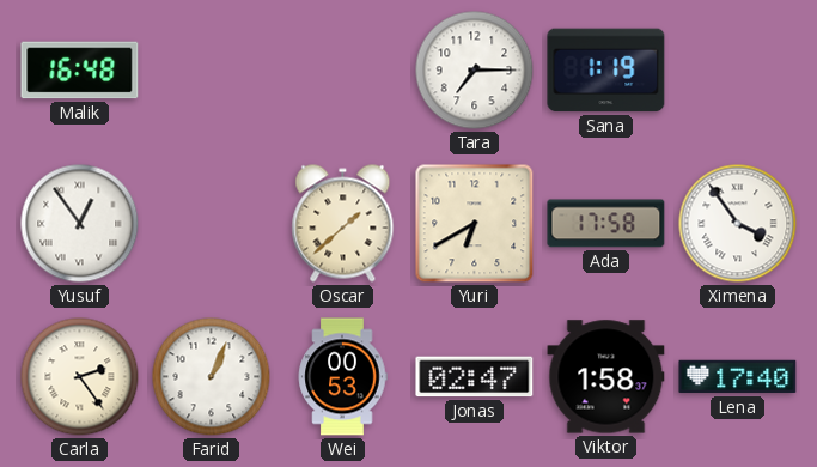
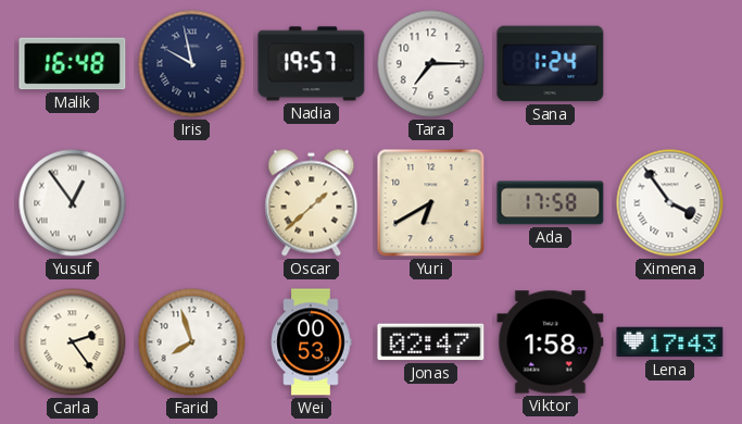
Iris: none -> 9:58
Nadia: none -> 19:57
Sana: 1:19 -> 1:24
Farid: 1:04 -> 7:57
Lena: 17:40 -> 17:43
